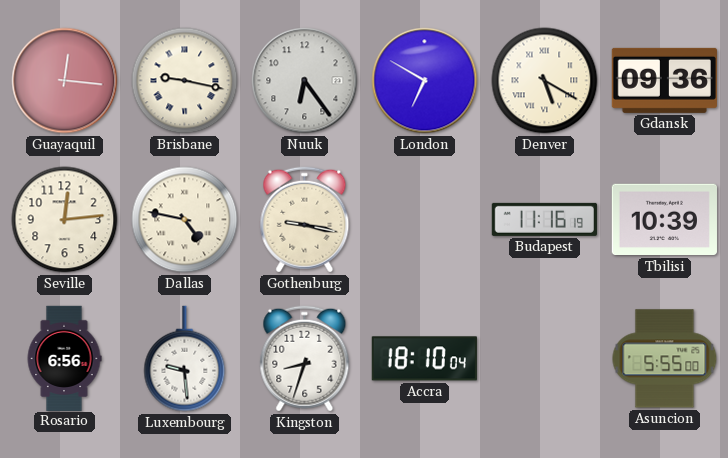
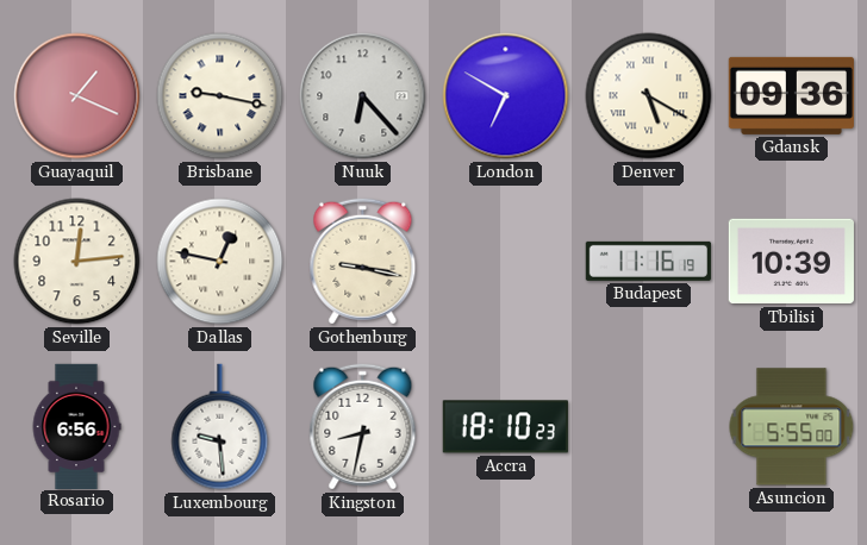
Guayaquil: 12:16 -> 1:19
Nuuk: 6:24 -> 6:23
Dallas: 4:47 -> 12:47
Kingston: 8:33 -> 8:32
Accra: 18:10:04 -> 18:10:23
